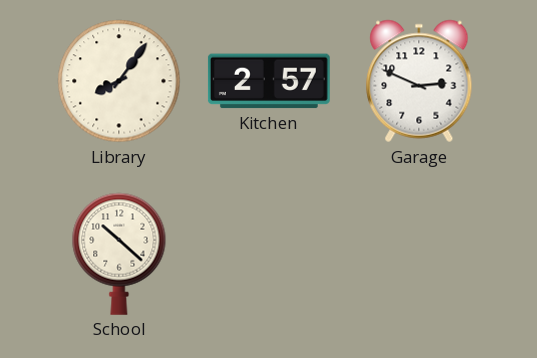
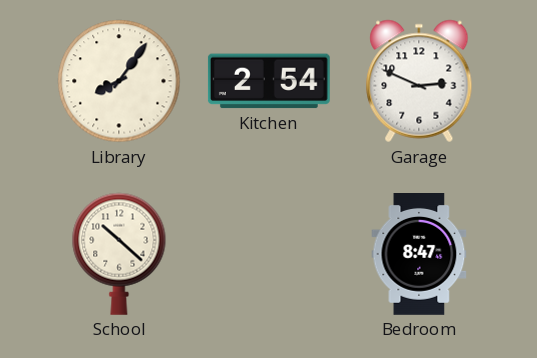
Kitchen: 2:57 -> 2:54
Bedroom: none -> 8:47
